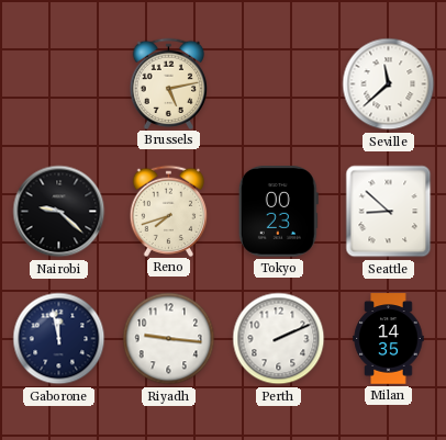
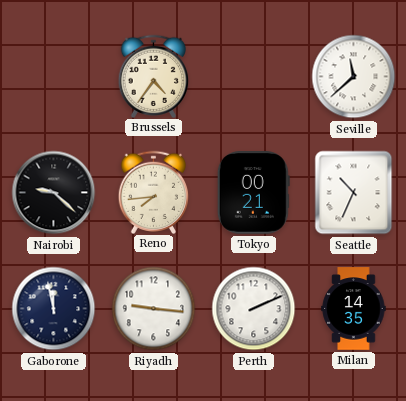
Brussels: 5:13 -> 4:36
Reno: 7:42 -> 7:44
Tokyo: 00:23 -> 00:21
Seattle: 8:52 -> 10:34
